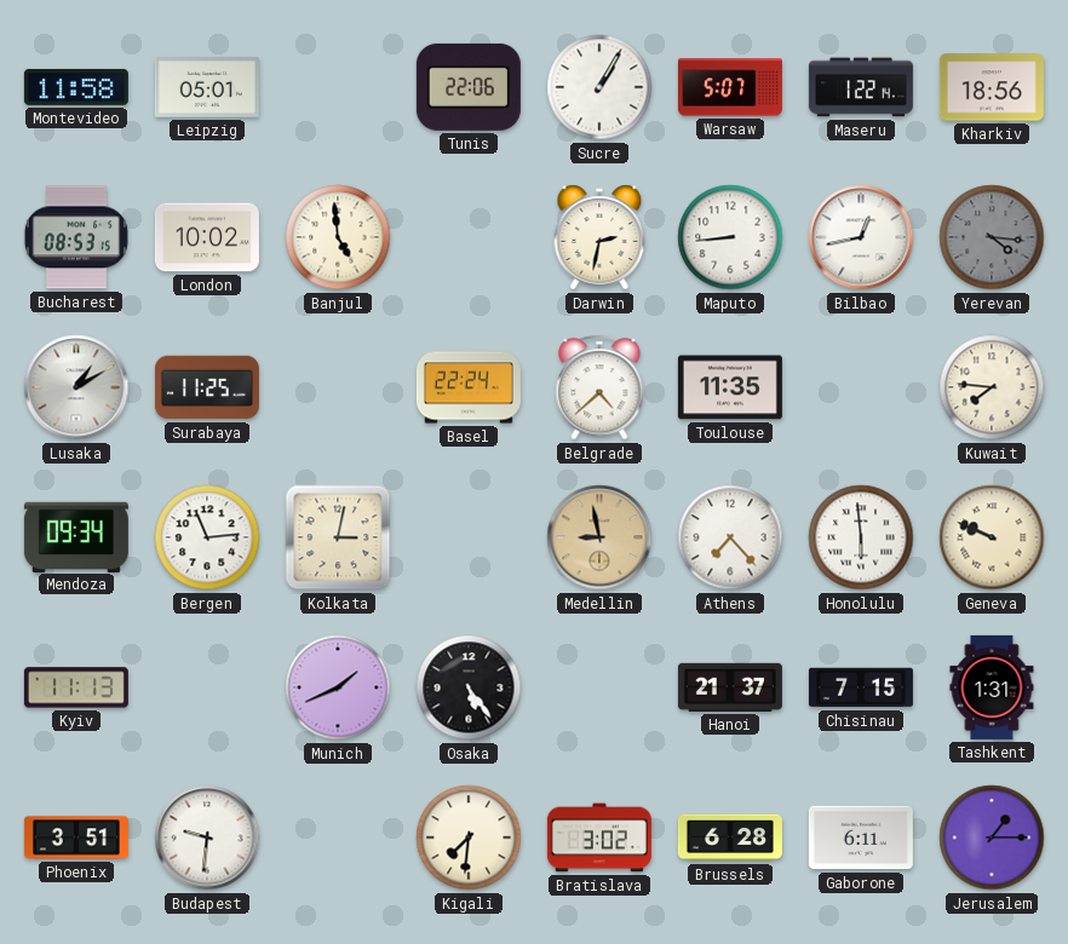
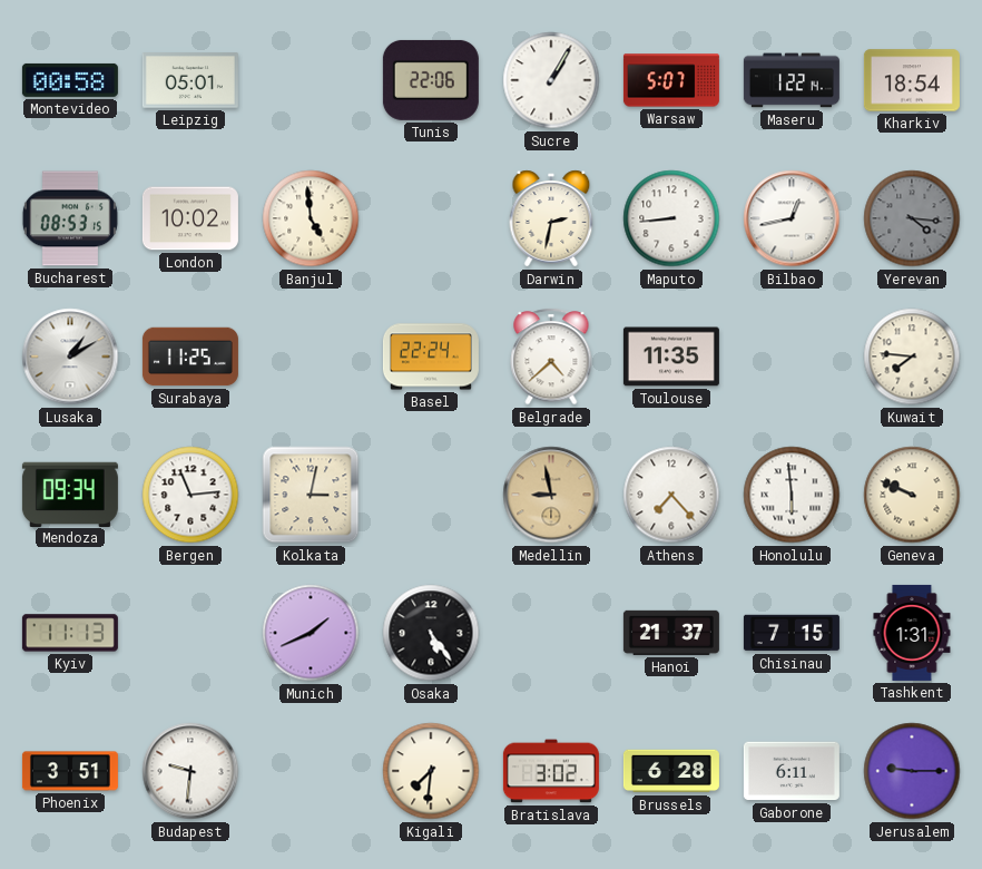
Montevideo: 11:58 -> 00:58
Kharkiv: 18:56 -> 18:54
Jerusalem: 1:15 -> 9:15
